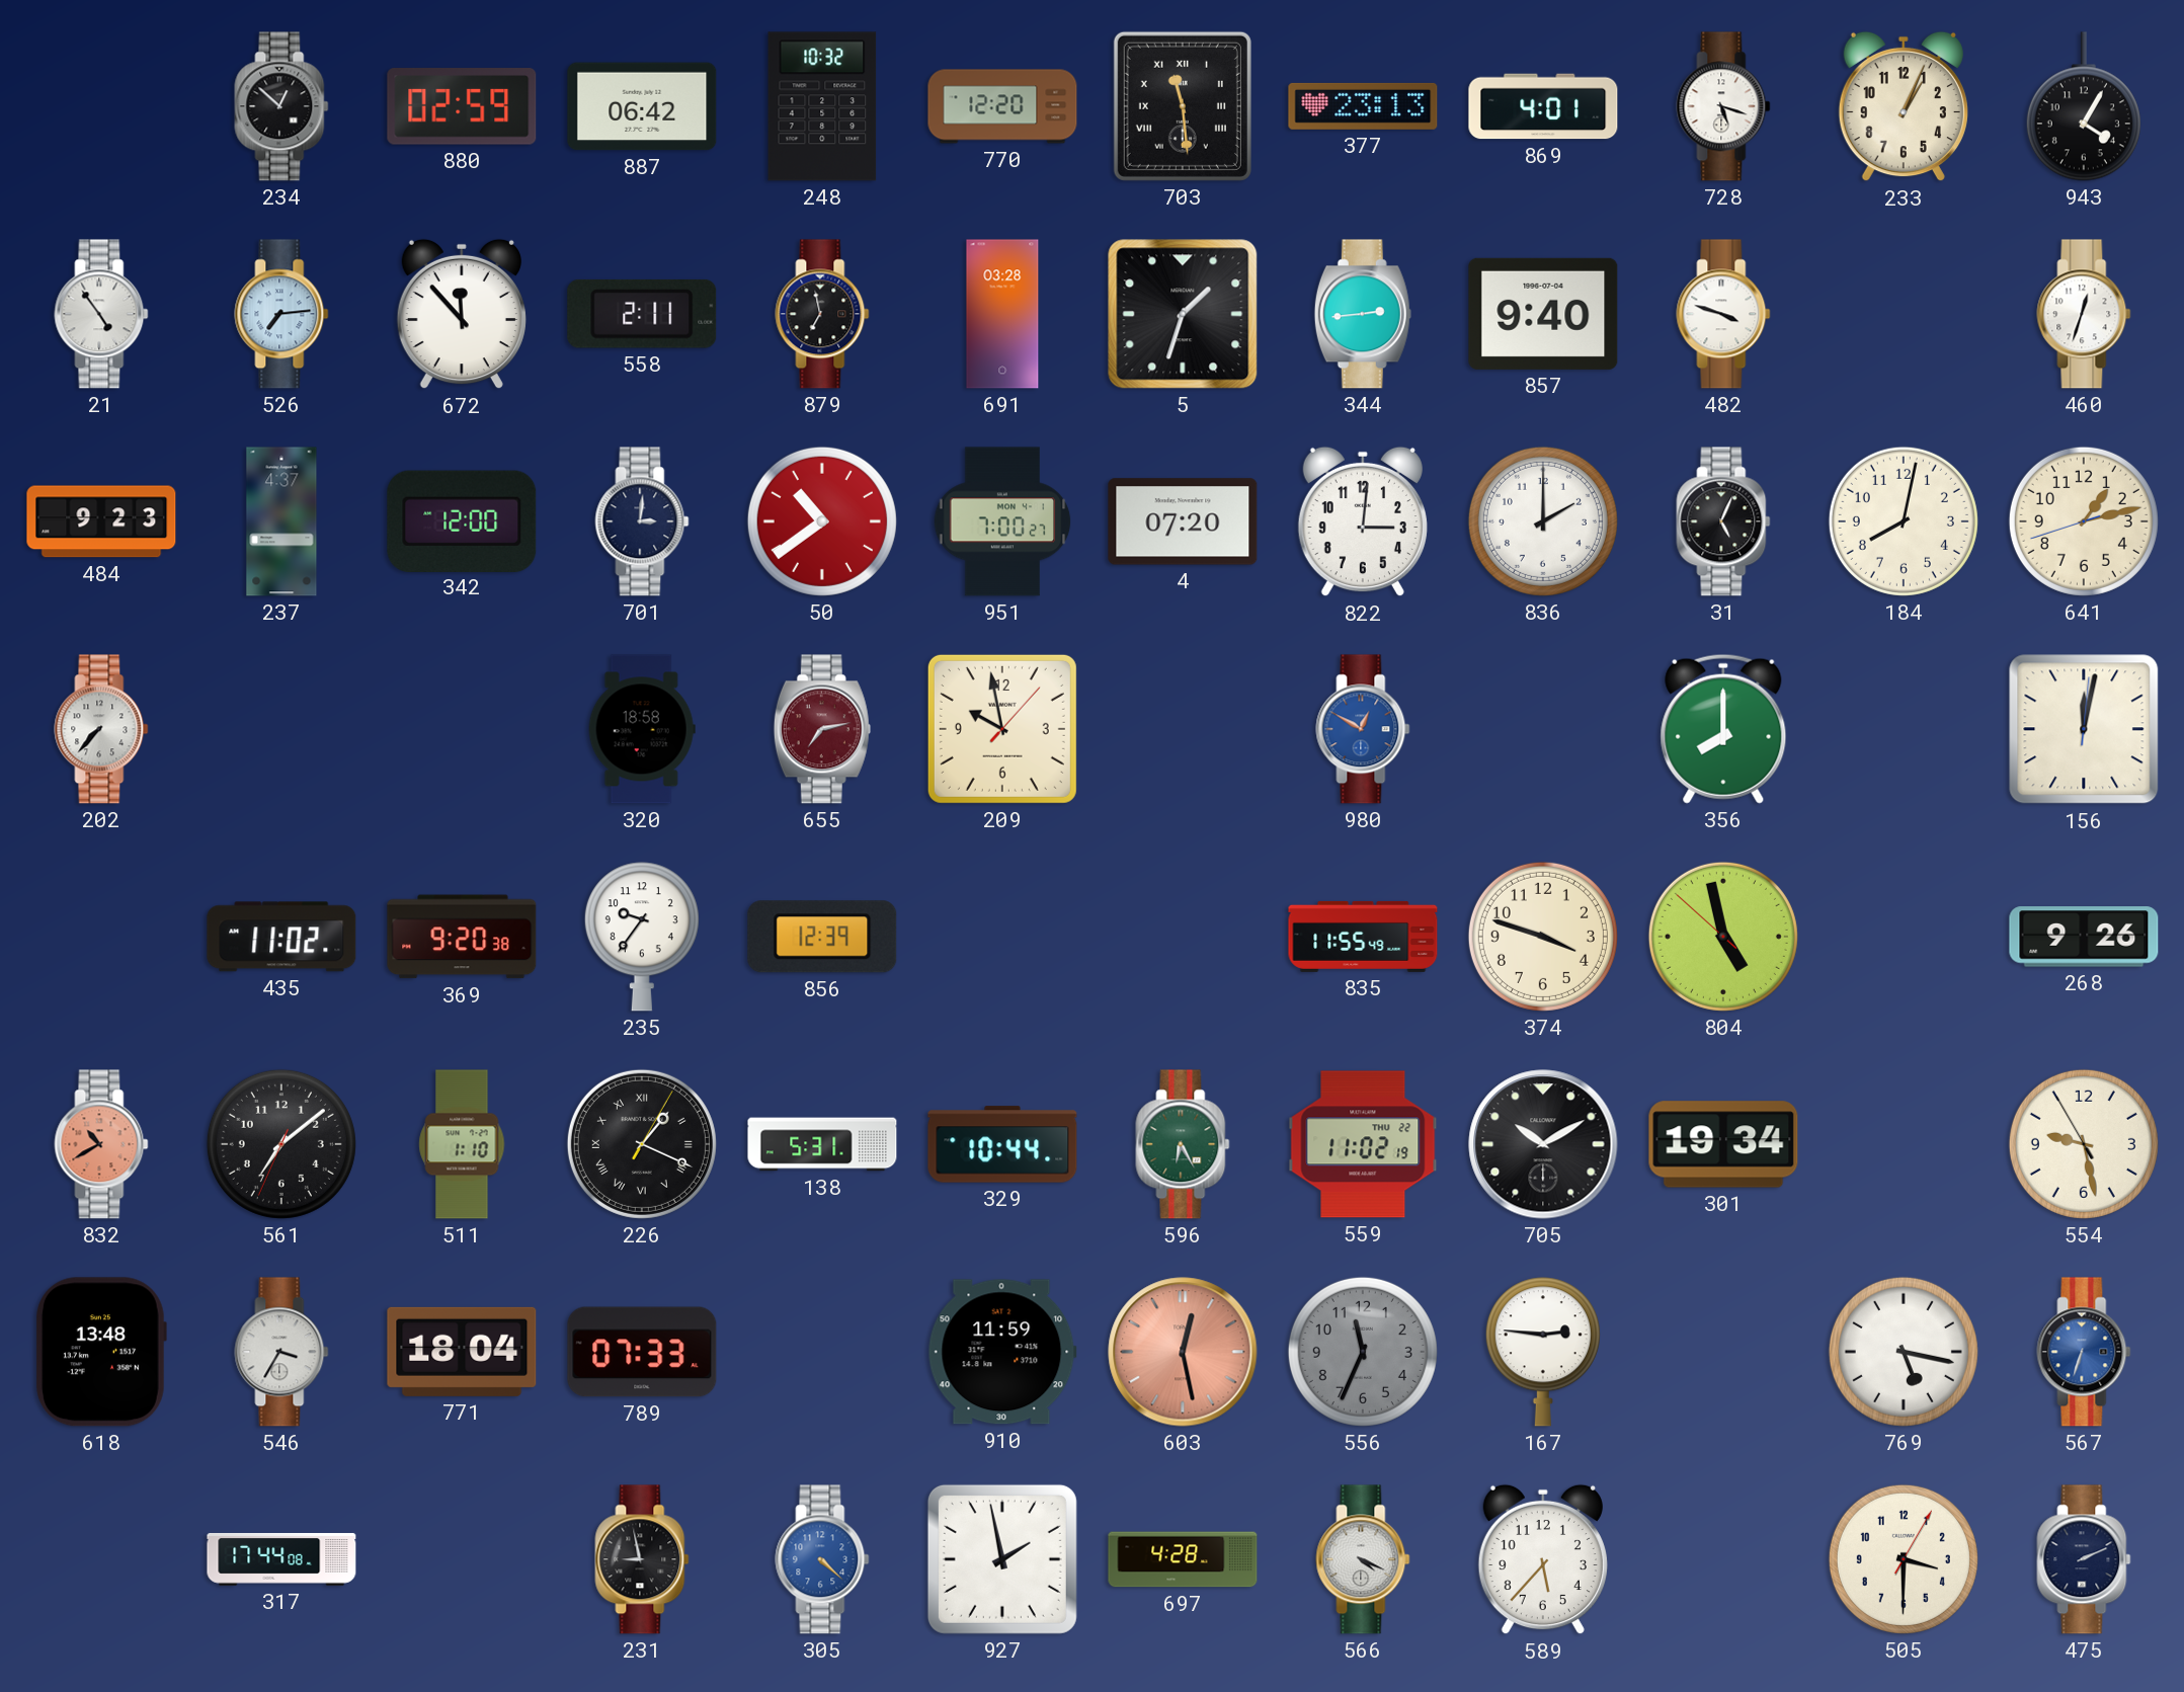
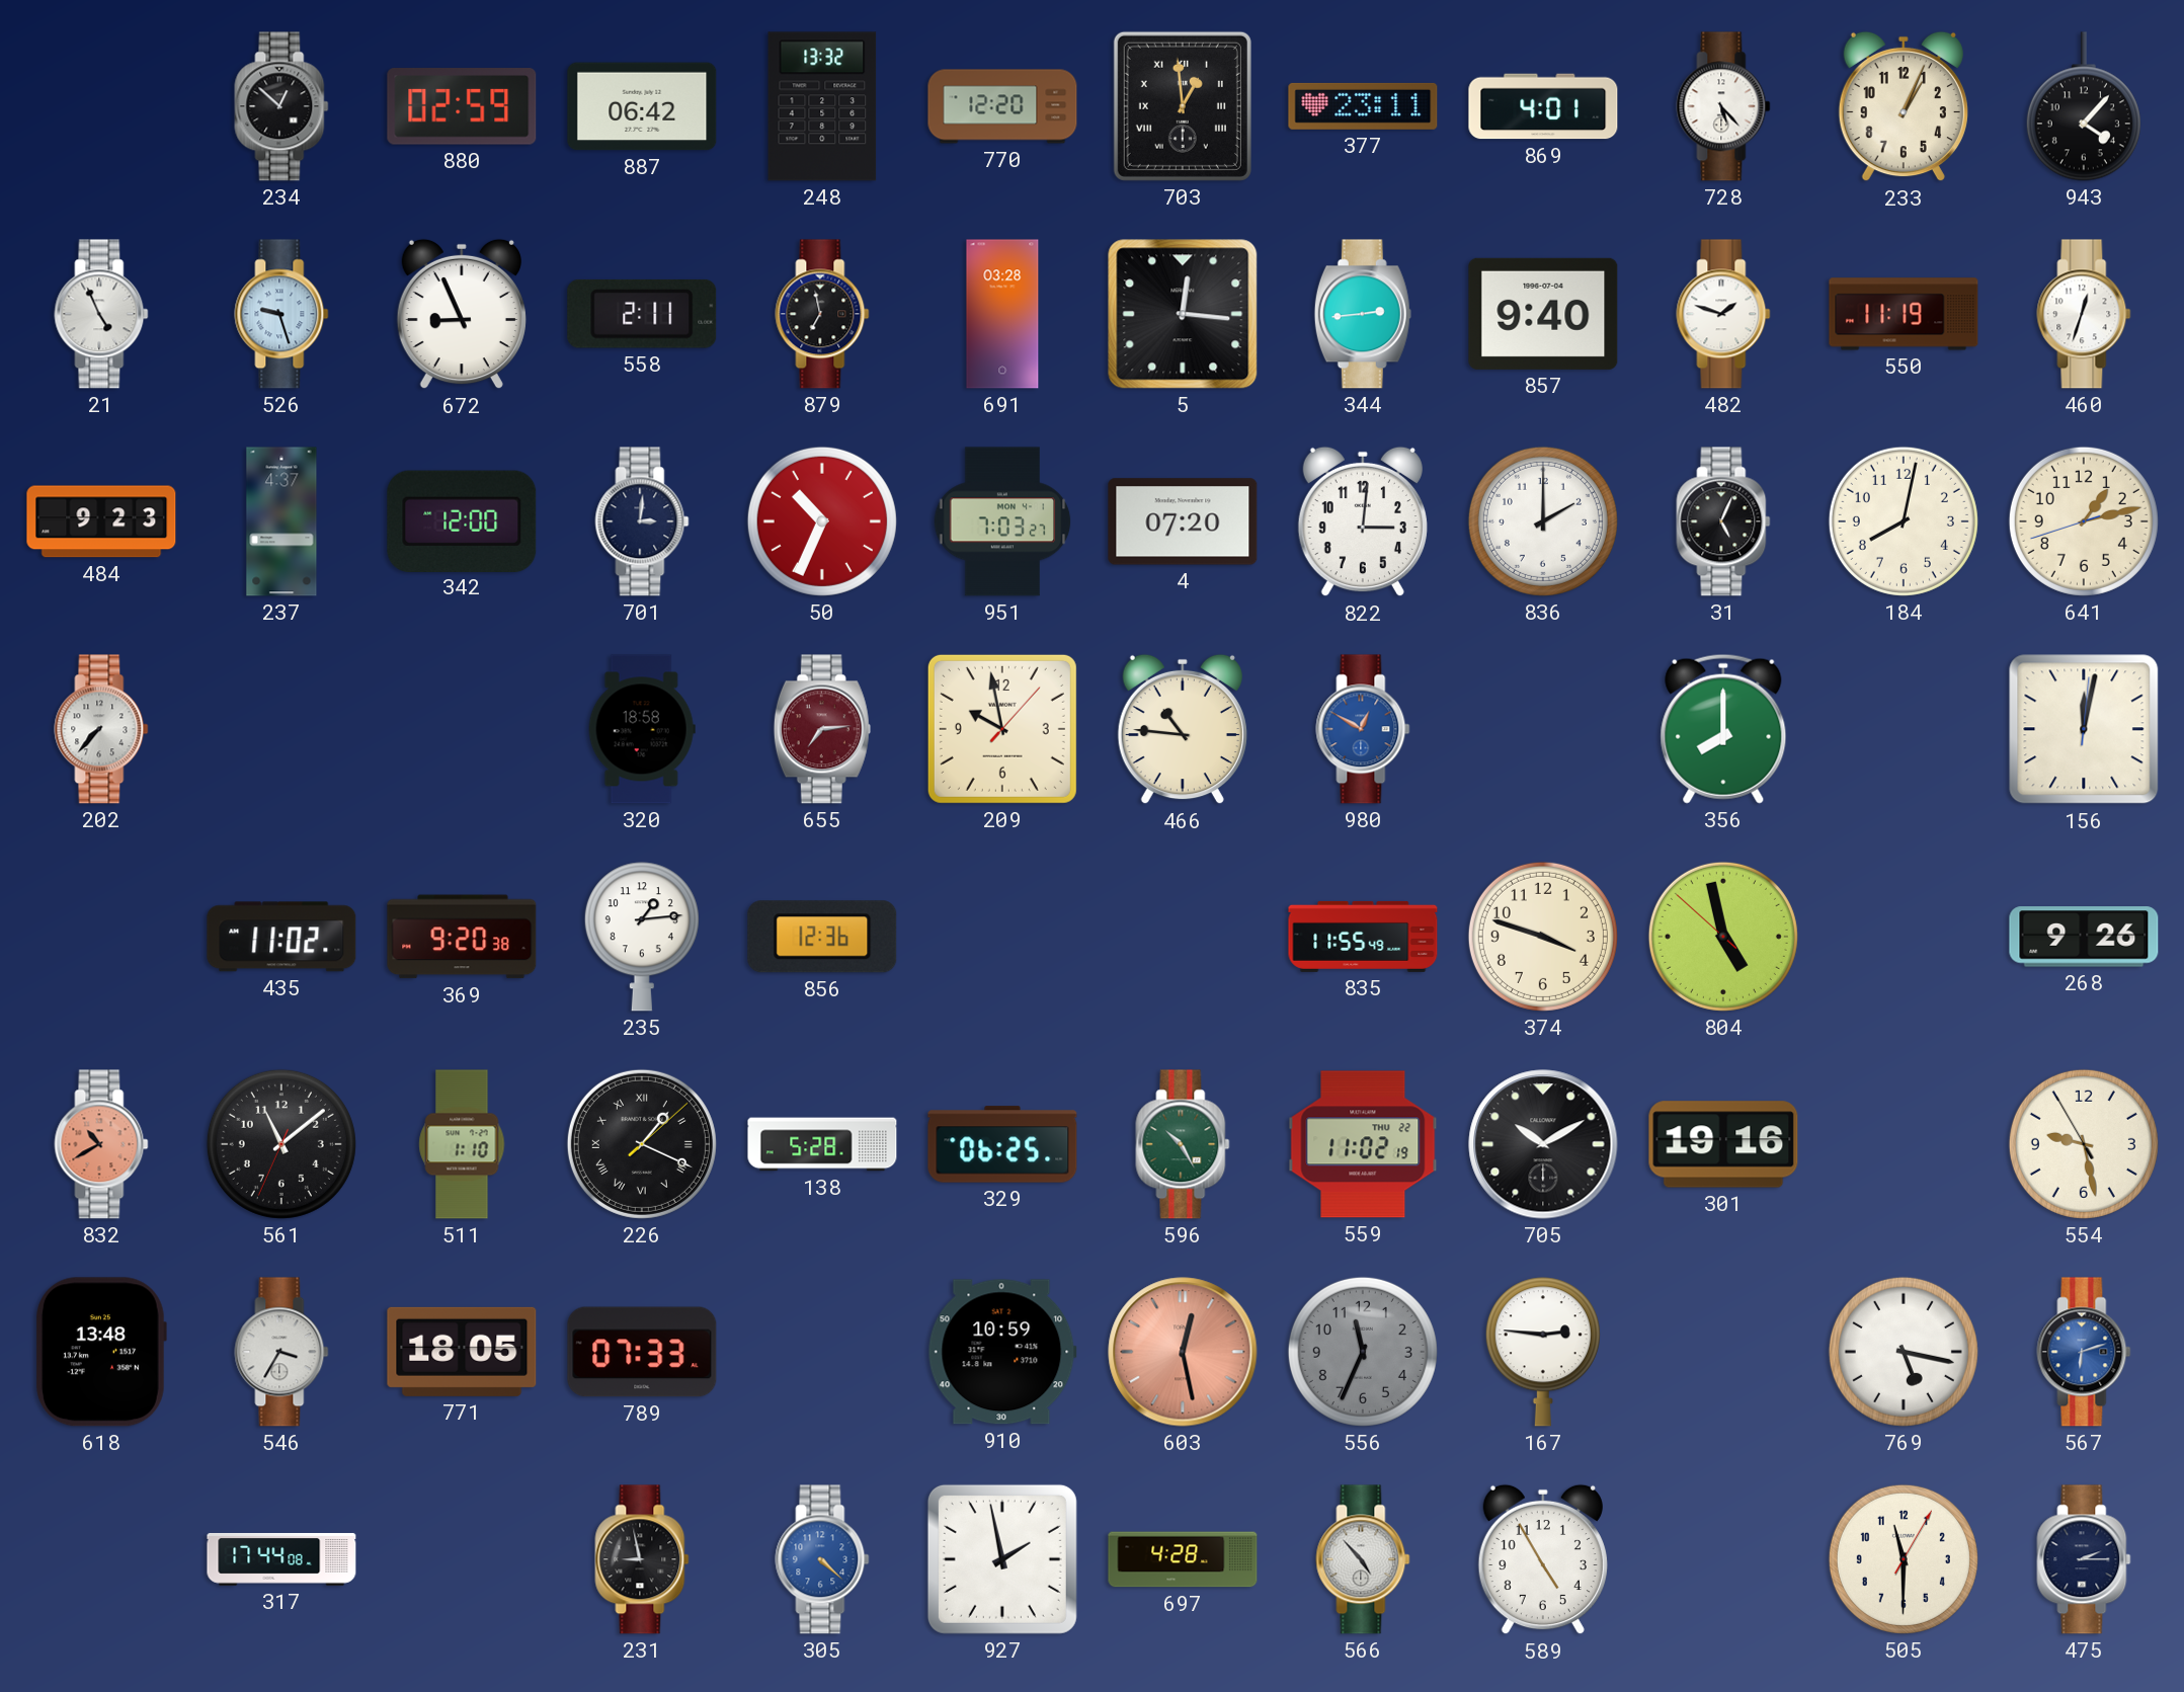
248: 10:32 -> 13:32
703: 11:29 -> 12:59
377: 23:13 -> 23:11
728: 5:18 -> 5:23
943: 4:05 -> 4:07
21: 4:54 -> 4:56
526: 7:14 -> 9:27
672: 11:53 -> 8:56
5: 1:33 -> 12:16
482: 3:48 -> 1:48
550: none -> 11:19
50: 10:39 -> 10:34
951: 7:00 -> 7:03
655: 7:13 -> 7:14
466: none -> 10:46
235: 9:36 -> 1:14
856: 12:39 -> 12:36
561: 7:08 -> 11:08
226: 1:19:05 -> 1:19:08
138: 5:31 -> 5:28
329: 10:44 -> 06:25
596: 6:25 -> 10:25
301: 19:34 -> 19:16
771: 18:04 -> 18:05
910: 11:59 -> 10:59
567: 6:33 -> 6:12
566: 4:19 -> 4:53
589: 5:37 -> 4:55
505: 3:30 -> 11:30
475: 2:11 -> 2:15
